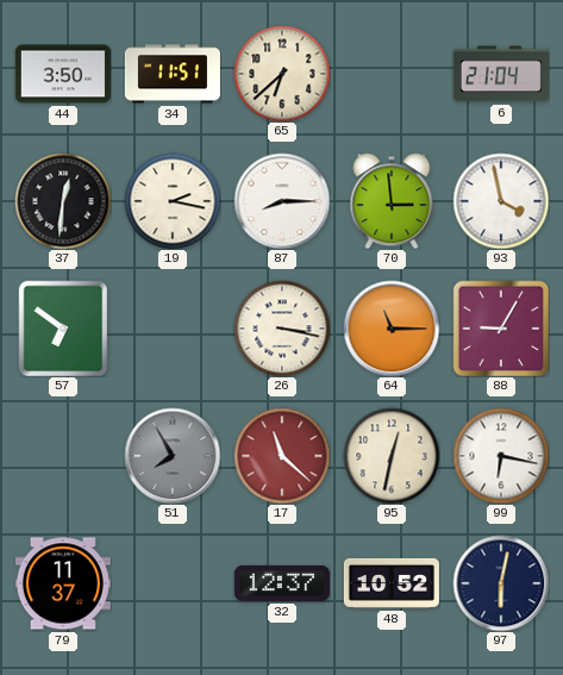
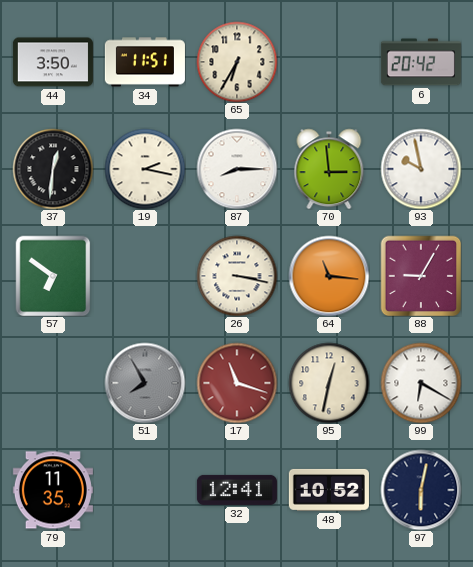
65: 6:38 -> 6:35
6: 21:04 -> 20:42
93: 3:58 -> 9:58
64: 11:15 -> 11:16
17: 11:22 -> 11:18
99: 6:17 -> 6:20
79: 11:37 -> 11:35
32: 12:37 -> 12:41
